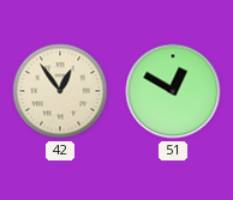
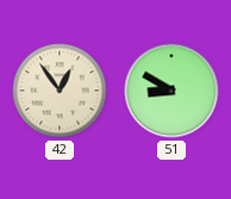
51: 12:50 -> 8:50
